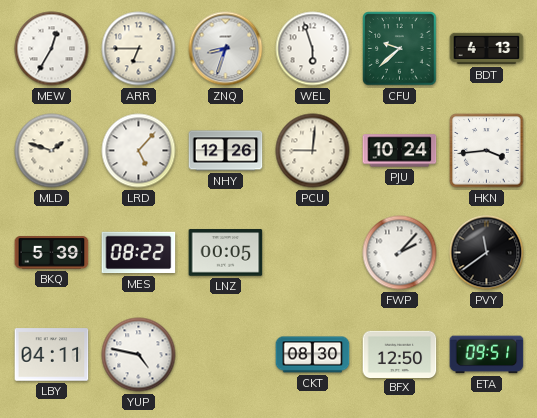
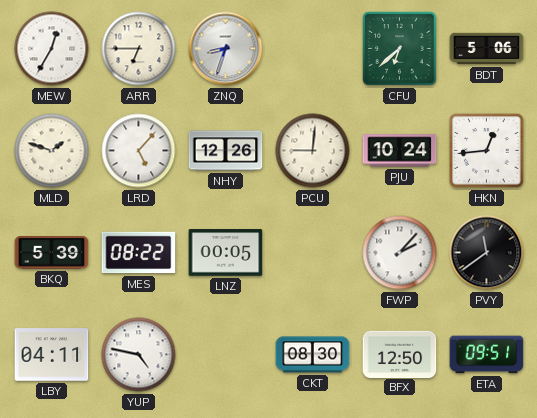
WEL: 5:57 -> none
CFU: 9:38 -> 6:38
BDT: 4:13 -> 5:06
HKN: 3:44 -> 12:44
